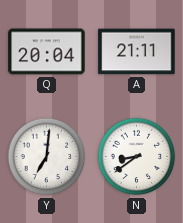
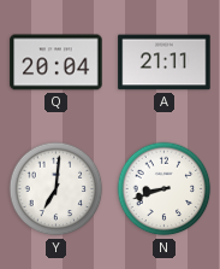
N: 8:39 -> 8:42
